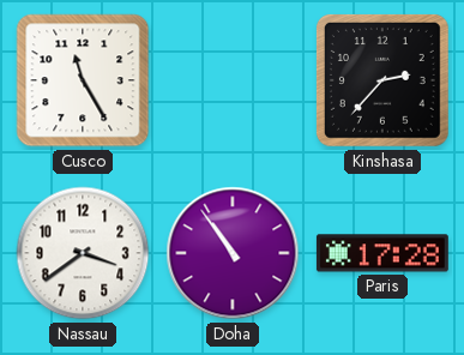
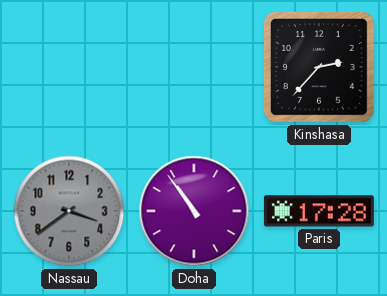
Cusco: 11:25 -> none
Nassau dial: white -> grey
